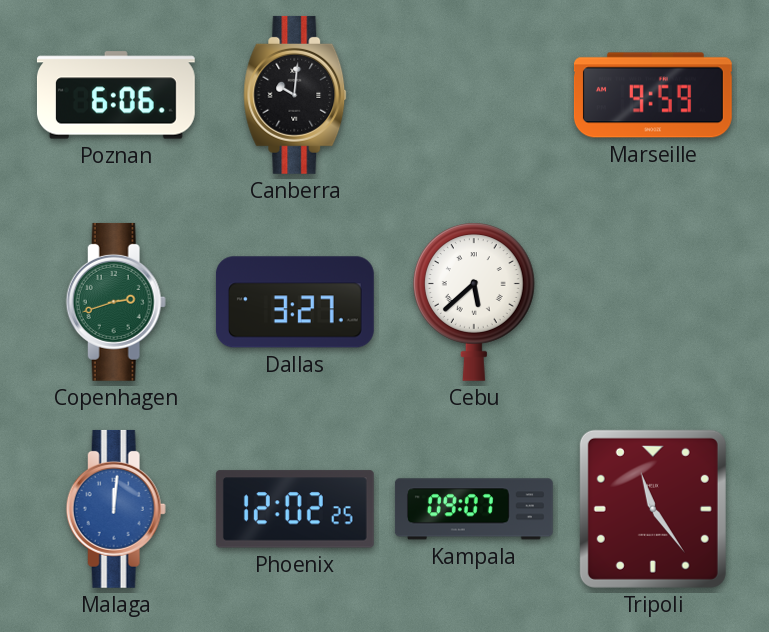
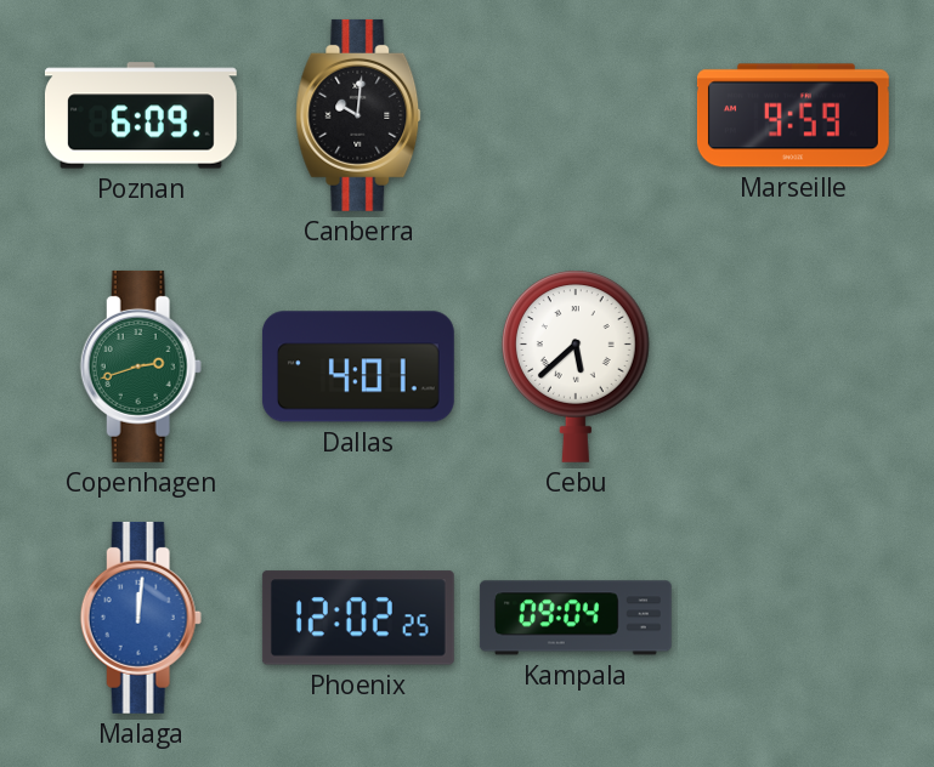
Poznan: 6:06 -> 6:09
Dallas: 3:27 -> 4:01
Kampala: 09:07 -> 09:04
Tripoli: 11:24 -> none
